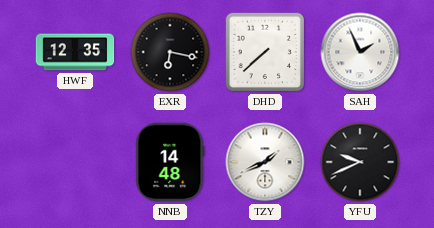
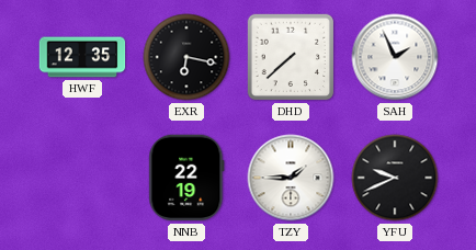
NNB: 14:48 -> 22:19
TZY: 1:41 -> 1:45
